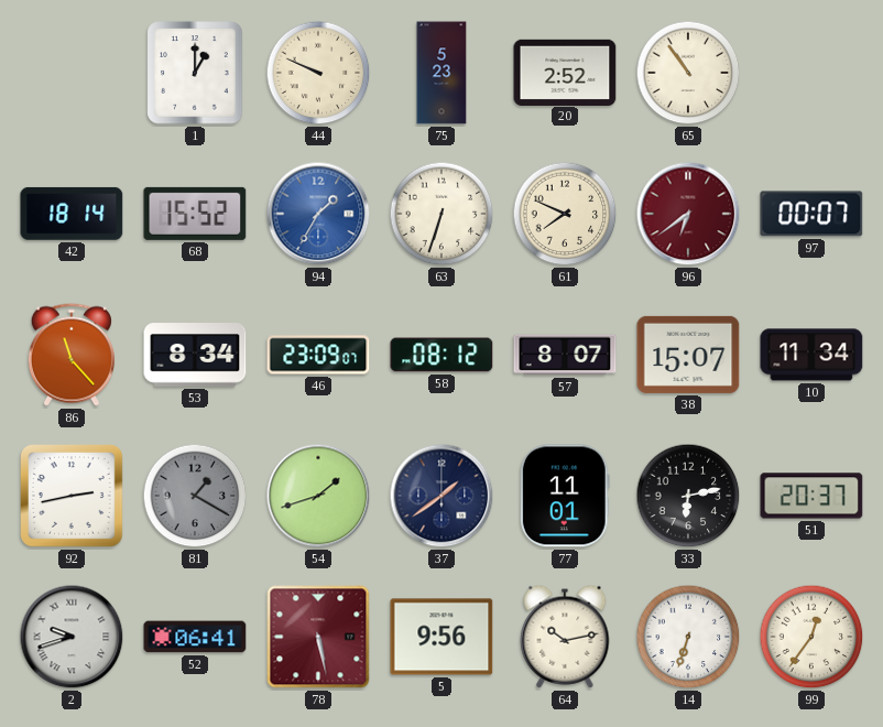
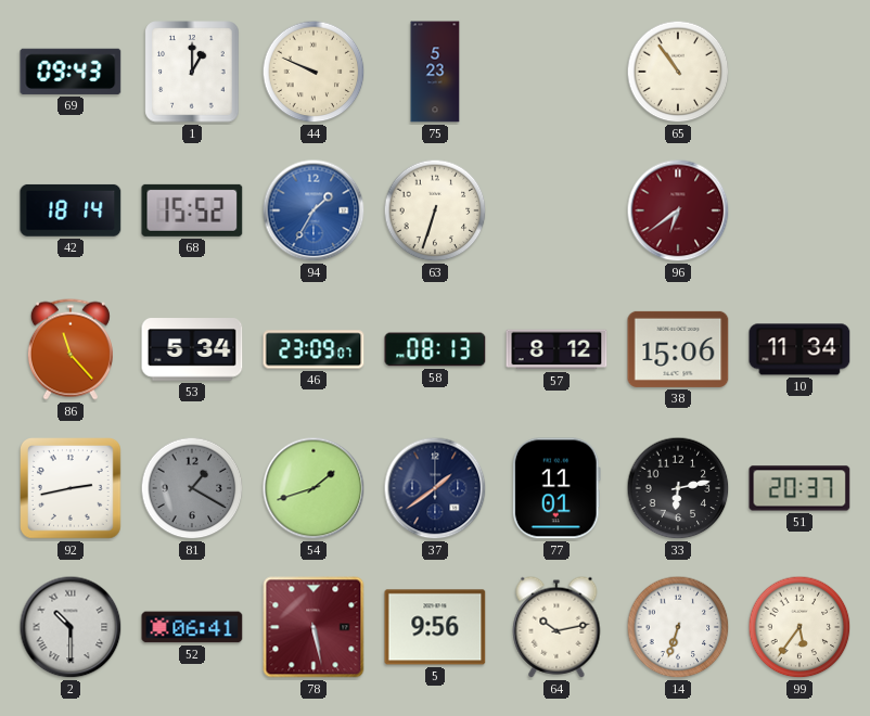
69: none -> 09:43
20: 2:52 -> none
61: 7:49 -> none
97: 00:07 -> none
53: 8:34 -> 5:34
58: 08:12 -> 08:13
57: 8:07 -> 8:12
38: 15:07 -> 15:06
2: 9:42 -> 10:30
99: 12:36 -> 5:36
